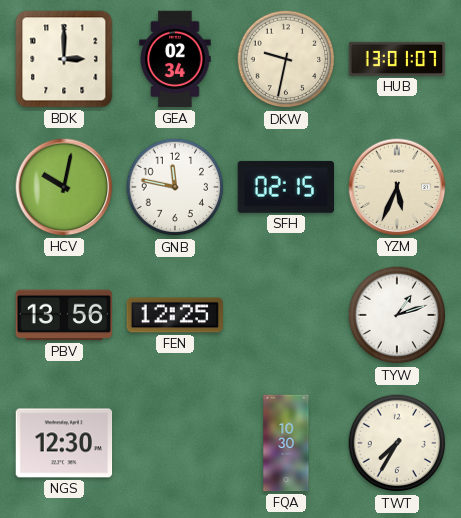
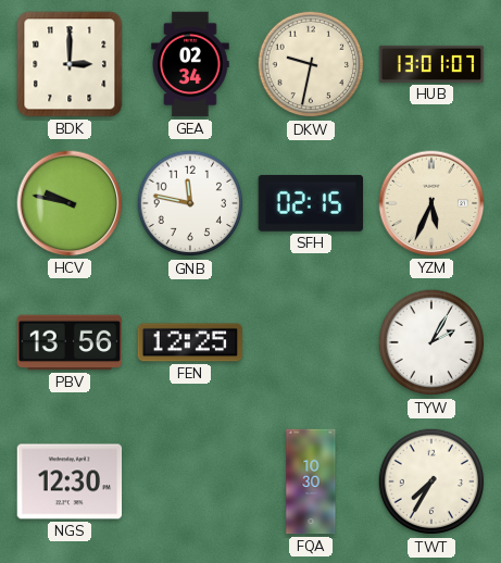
HCV: 10:02 -> 9:47
TYW: 1:12 -> 2:05
